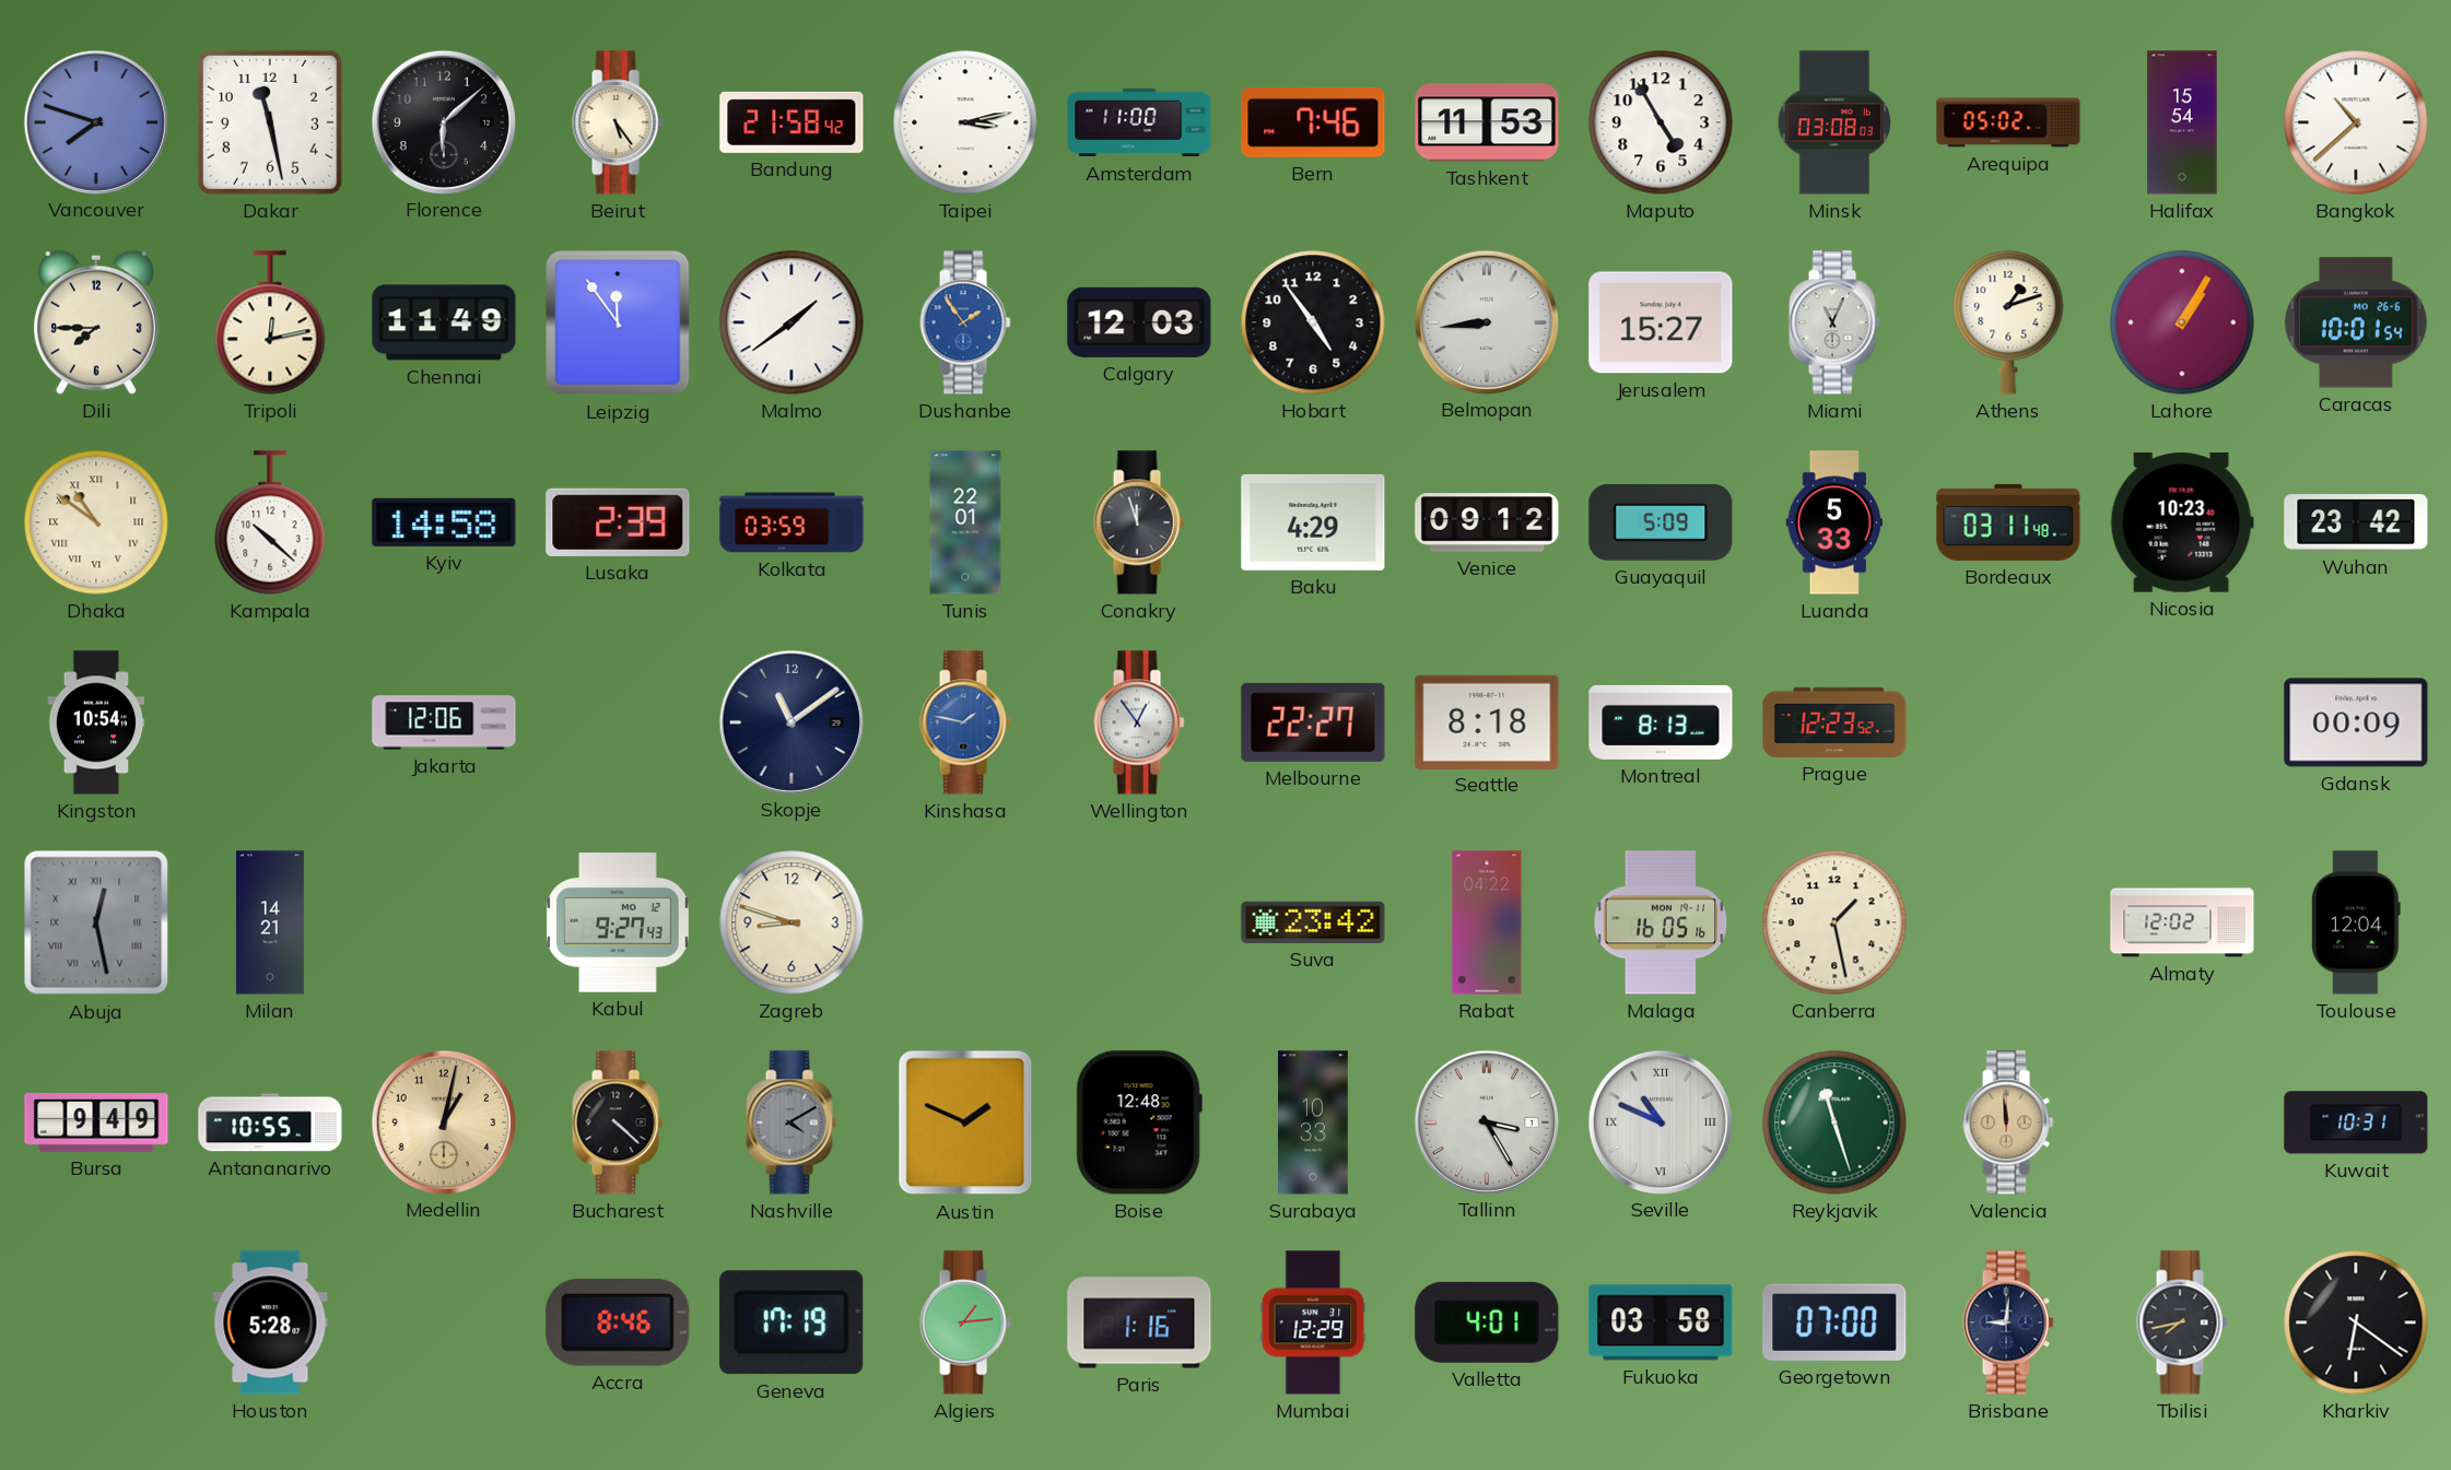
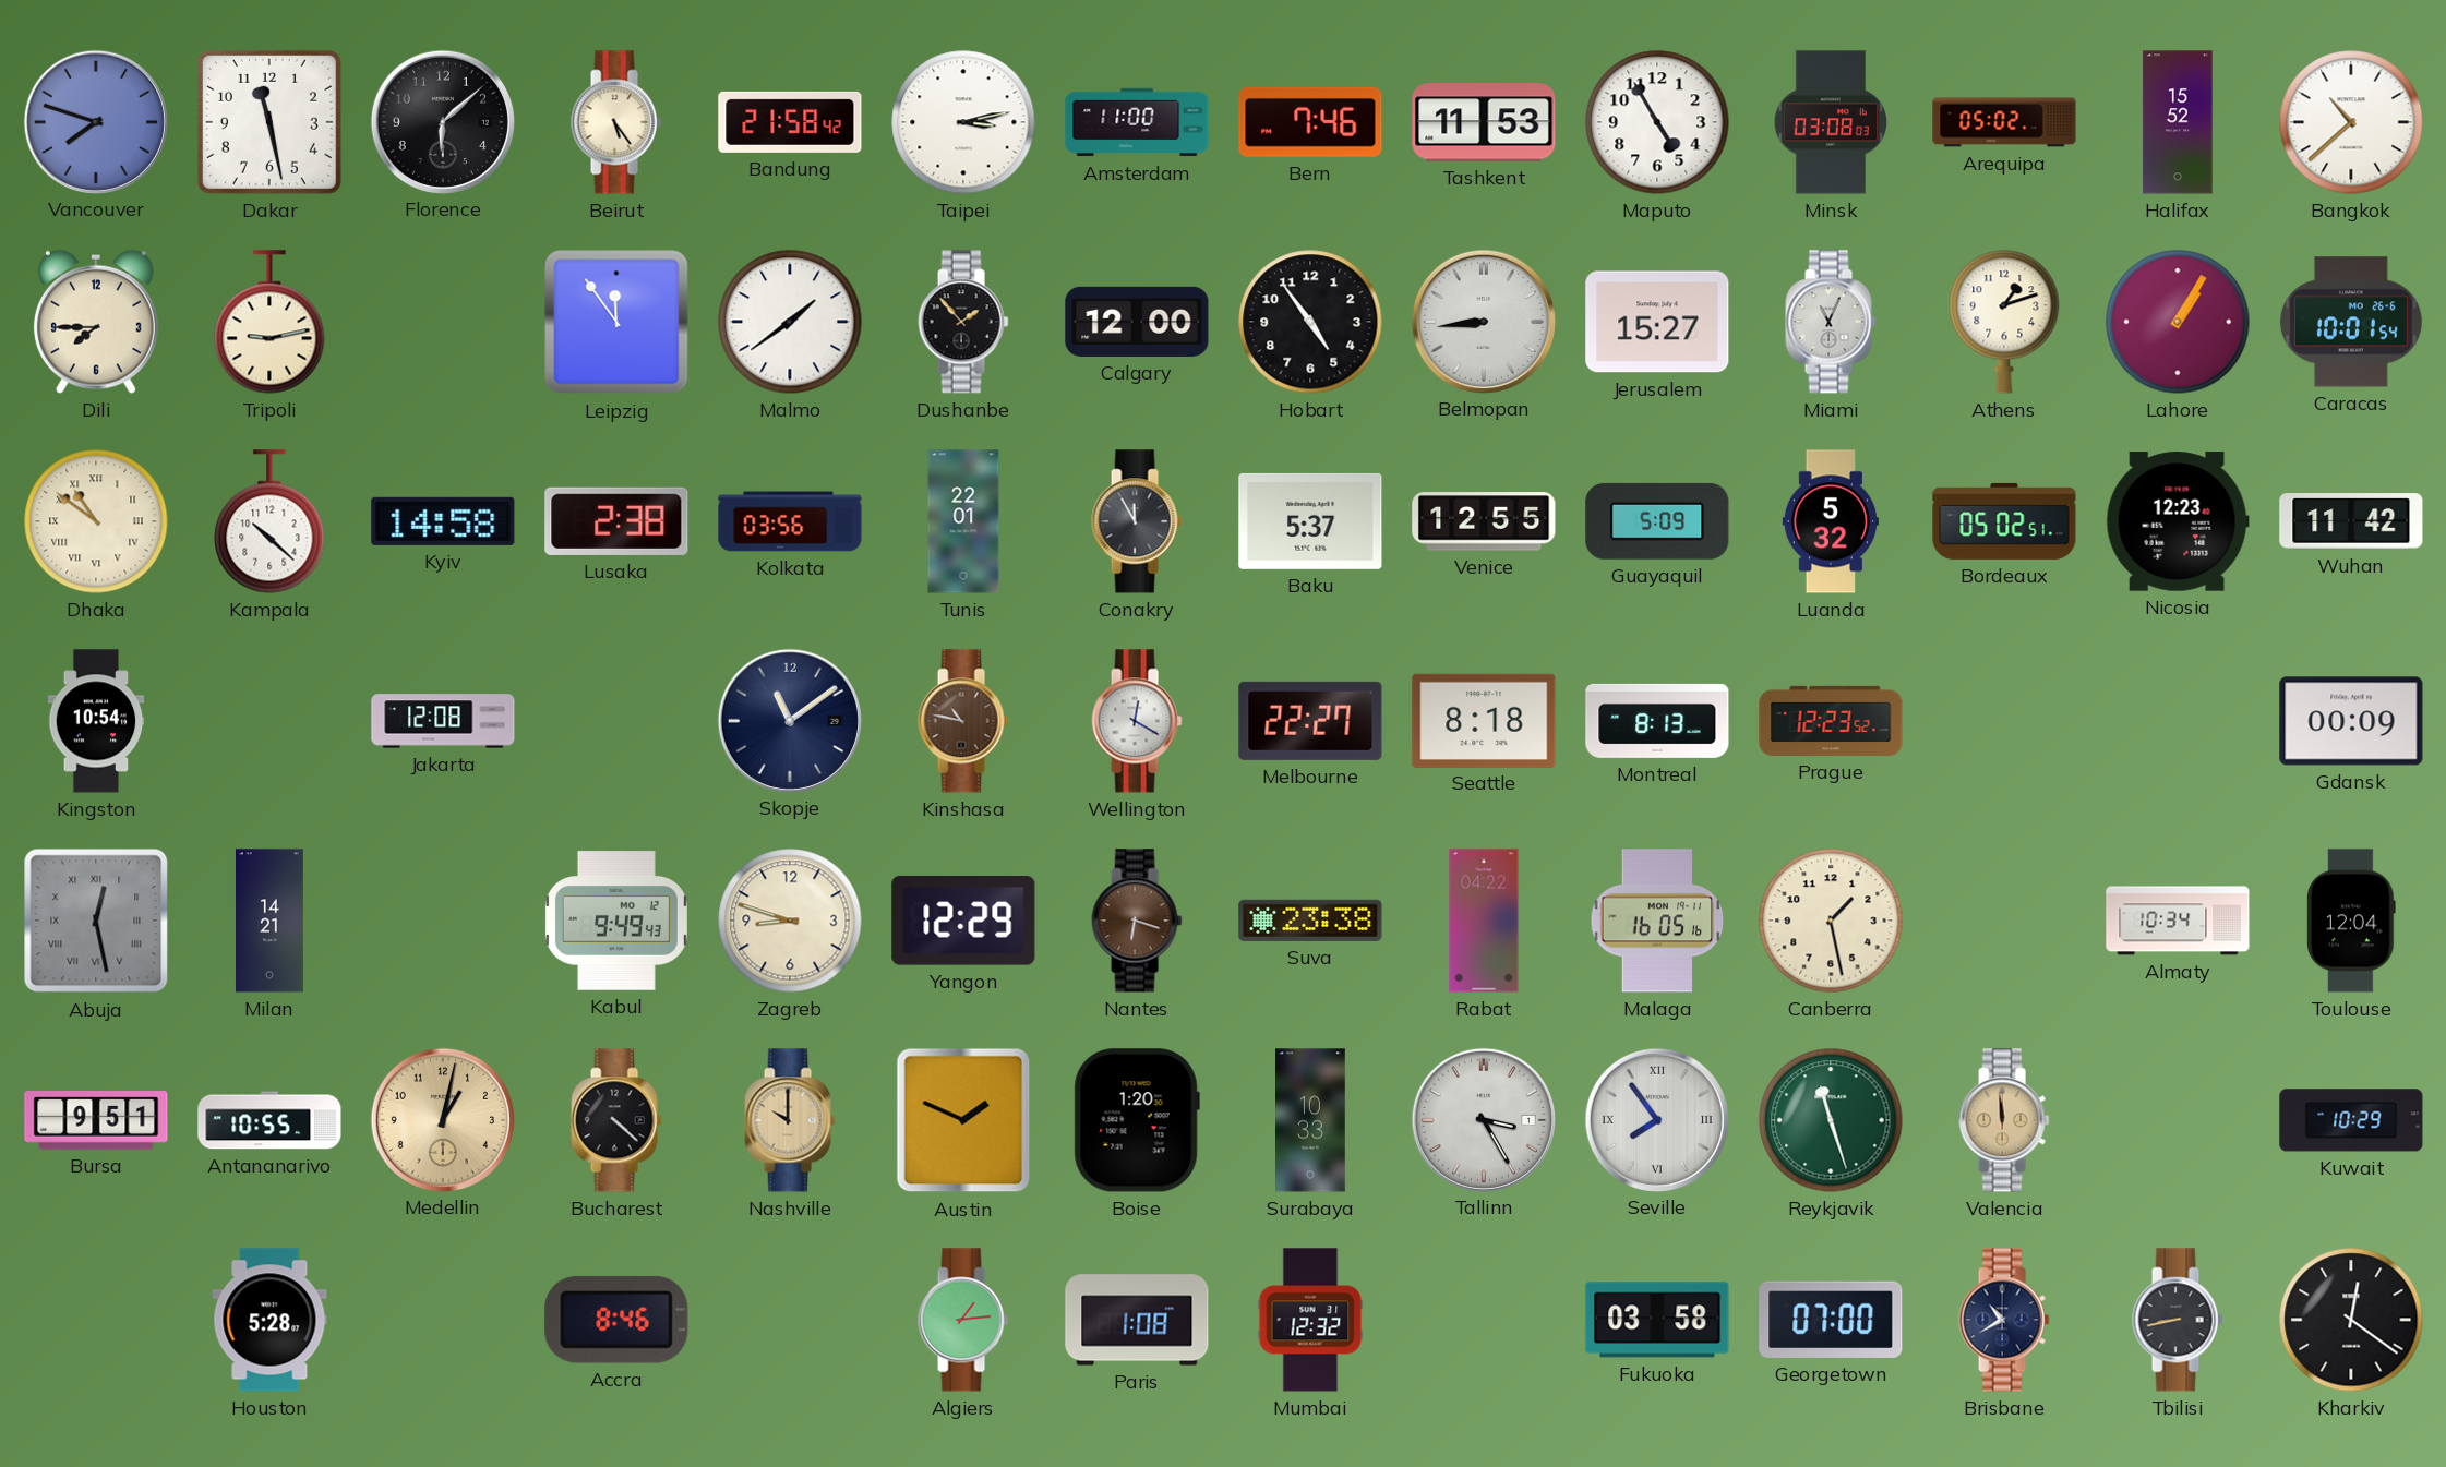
Halifax: 15:54 -> 15:52
Tripoli: 12:13 -> 9:13
Chennai: 11:49 -> none
Dushanbe: 1:54 -> 1:53
Dushanbe dial: blue -> black
Calgary: 12:03 -> 12:00
Lusaka: 2:39 -> 2:38
Kolkata: 03:59 -> 03:56
Conakry: 11:57 -> 11:55
Baku: 4:29 -> 5:37
Venice: 09:12 -> 12:55
Luanda: 5:33 -> 5:32
Bordeaux: 03:11 -> 05:02
Nicosia: 10:23 -> 12:23
Wuhan: 23:42 -> 11:42
Jakarta: 12:06 -> 12:08
Kinshasa: 1:47 -> 10:47
Kinshasa dial: blue -> brown
Wellington: 12:54 -> 12:20
Kabul: 9:27 -> 9:49
Yangon: none -> 12:29
Nantes: none -> 6:18
Suva: 23:42 -> 23:38
Almaty: 12:02 -> 10:34
Bursa: 9:49 -> 9:51
Nashville: 4:10 -> 10:00
Nashville dial: grey -> champagne
Boise: 12:48 -> 1:20
Seville: 10:49 -> 7:54
Kuwait: 10:31 -> 10:29
Geneva: 17:19 -> none
Paris: 1:16 -> 1:08
Mumbai: 12:29 -> 12:32
Valletta: 4:01 -> none
Brisbane: 9:01 -> 10:40
Tbilisi: 7:43 -> 8:43
Kharkiv: 6:21 -> 12:21
